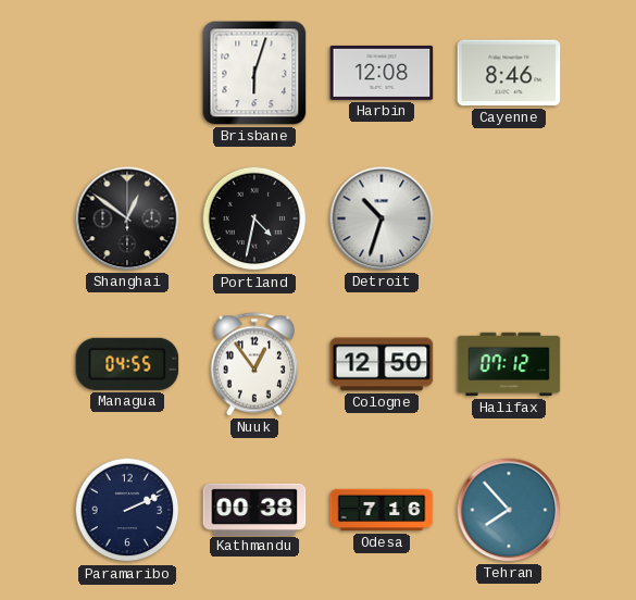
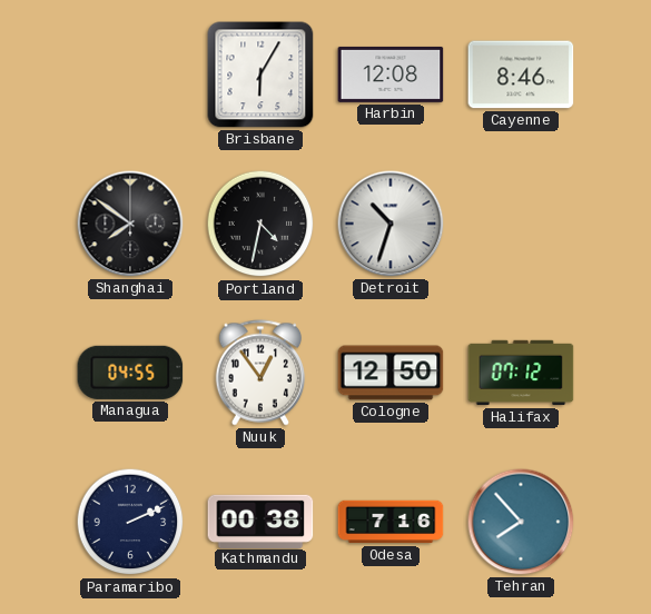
Brisbane: 6:03 -> 6:05
Shanghai: 12:51 -> 7:51
